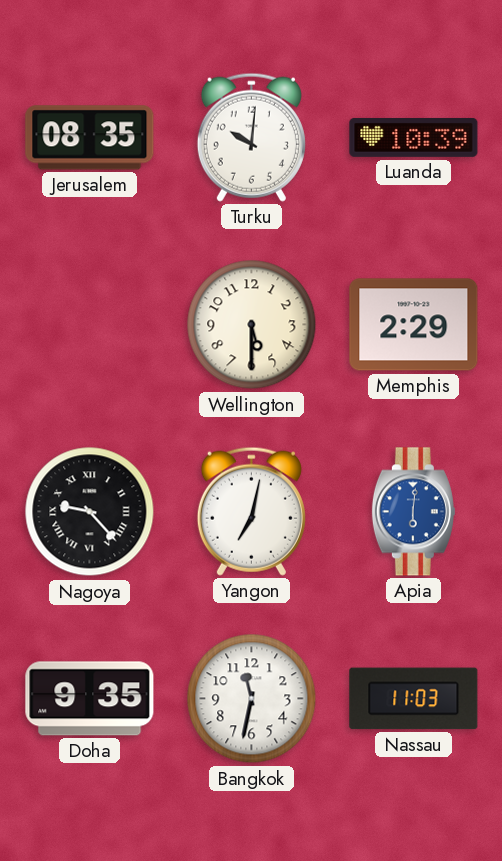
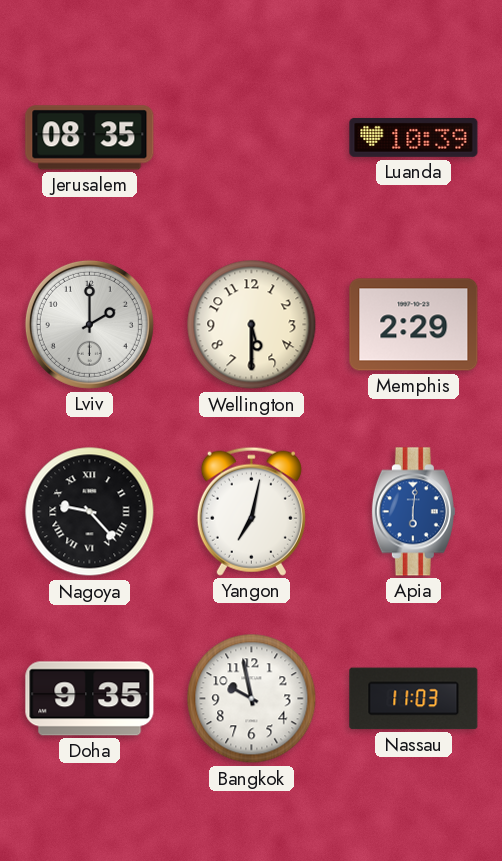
Turku: 10:01 -> none
Lviv: none -> 2:00
Bangkok: 11:32 -> 9:58
